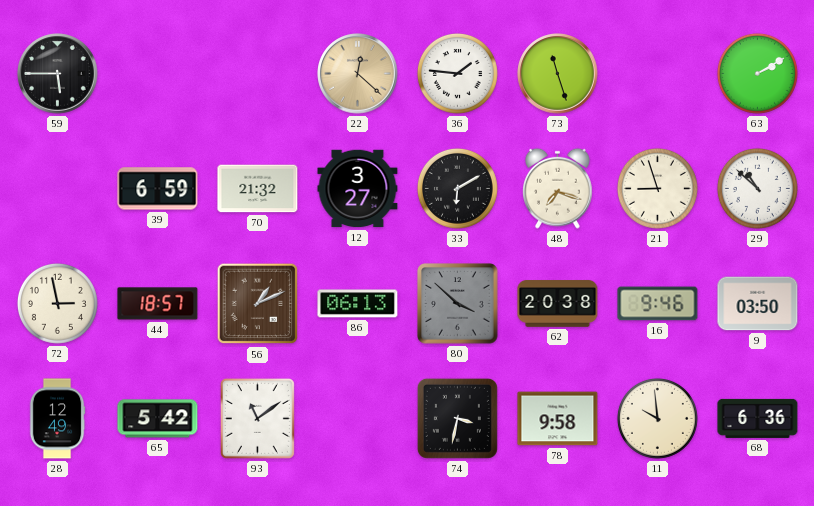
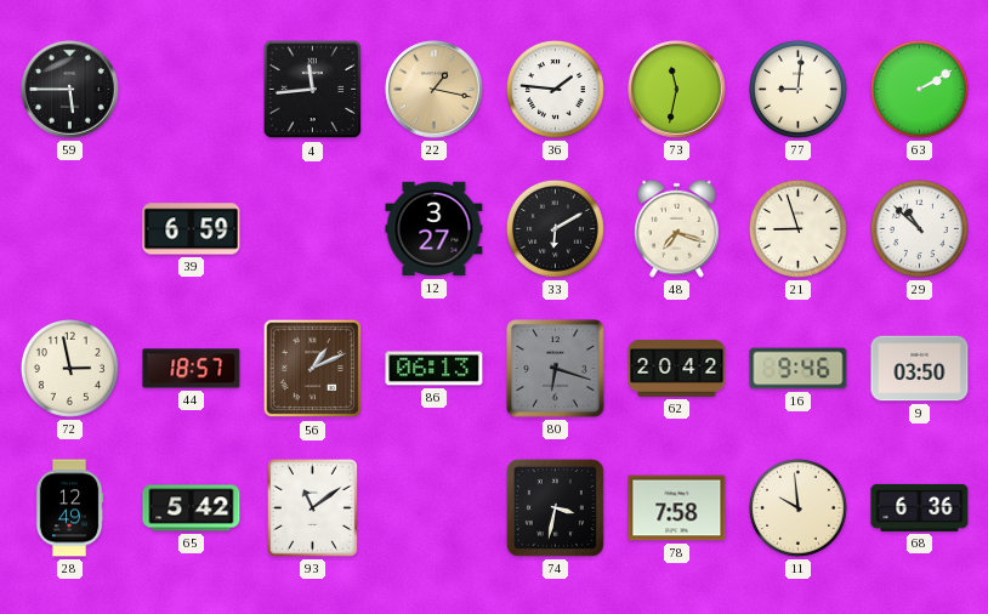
4: none -> 11:44
22: 12:22 -> 1:17
73: 11:27 -> 11:32
77: none -> 9:01
70: 21:32 -> none
80: 3:52 -> 6:18
62: 20:38 -> 20:42
78: 9:58 -> 7:58
